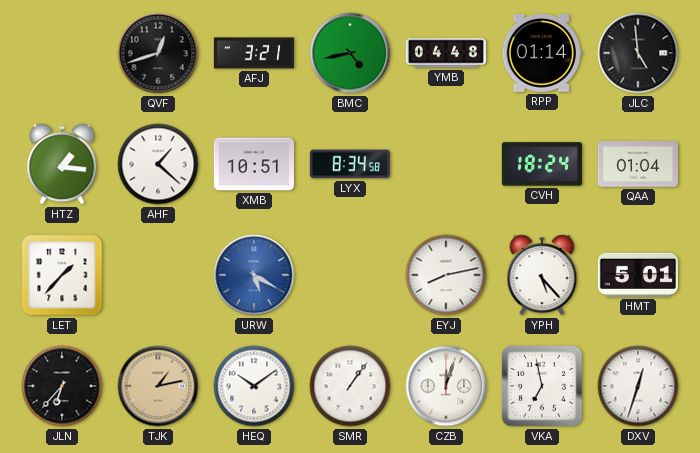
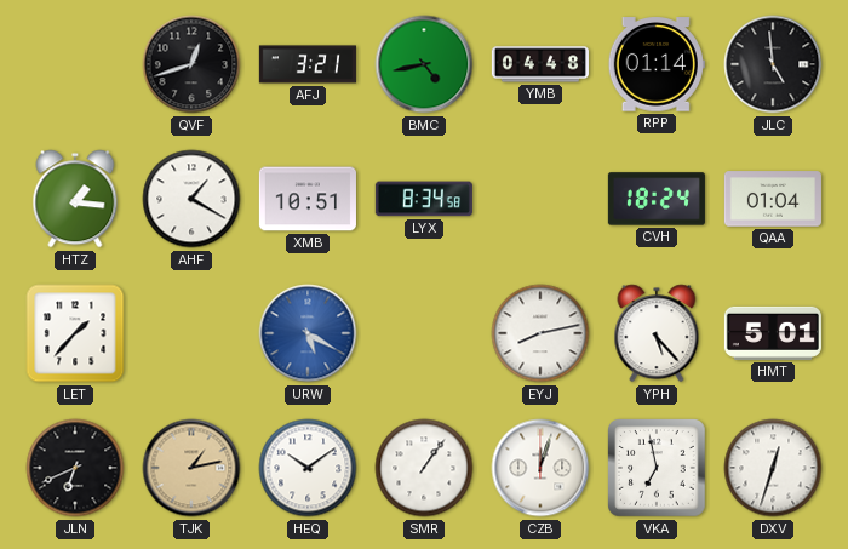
AHF: 1:22 -> 1:20
JLN: 6:37 -> 6:41
